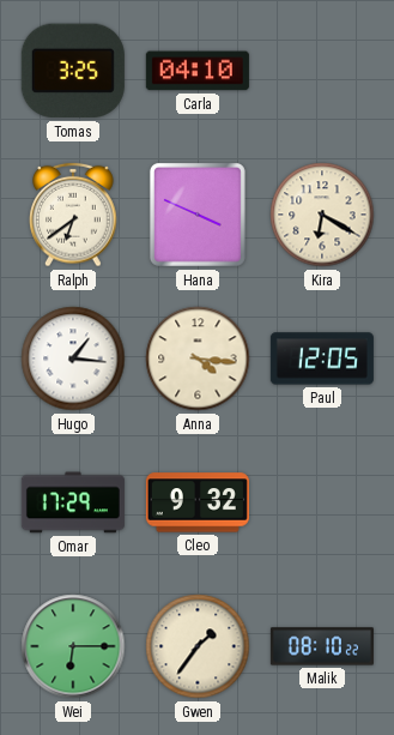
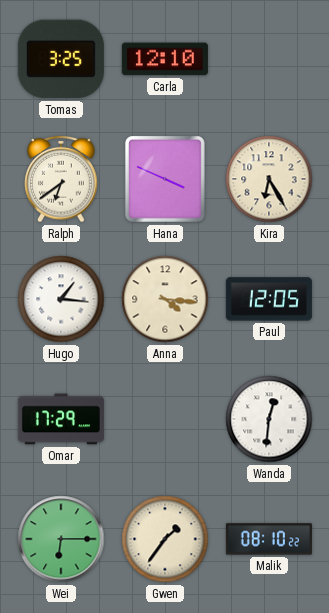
Carla: 04:10 -> 12:10
Kira: 6:20 -> 6:25
Cleo: 9:32 -> none
Wanda: none -> 12:31
